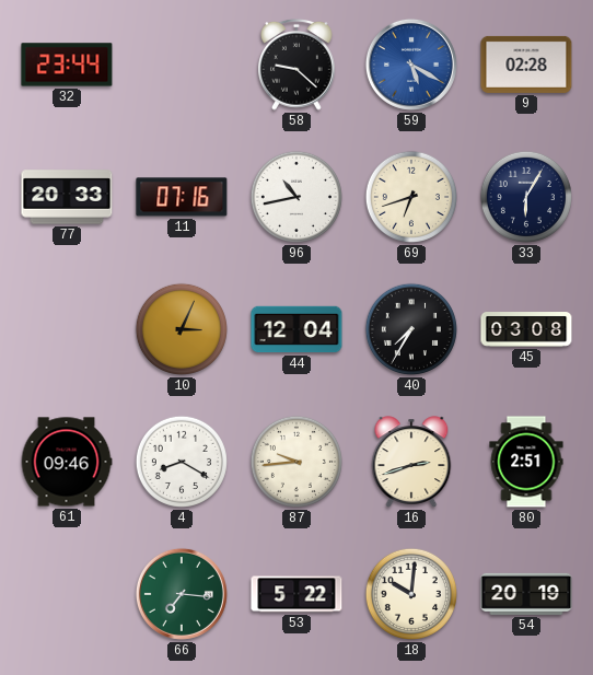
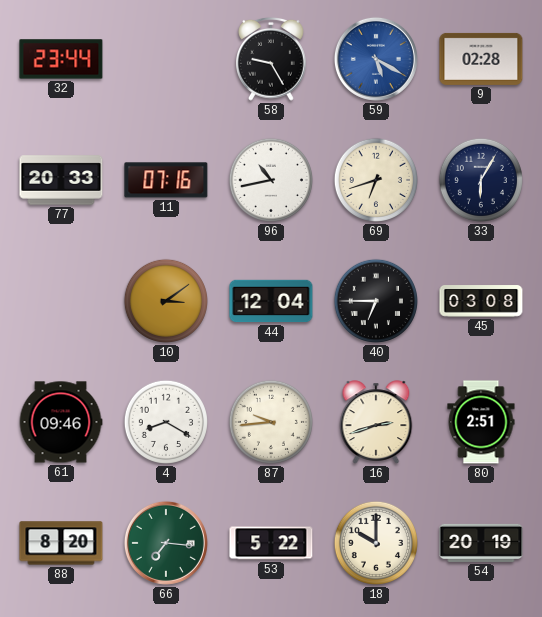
58: 9:22 -> 9:25
10: 3:04 -> 3:09
40: 7:35 -> 6:45
88: none -> 8:20
18: 10:01 -> 10:00
